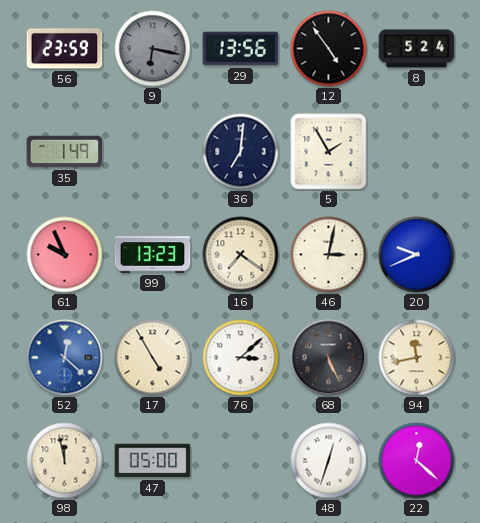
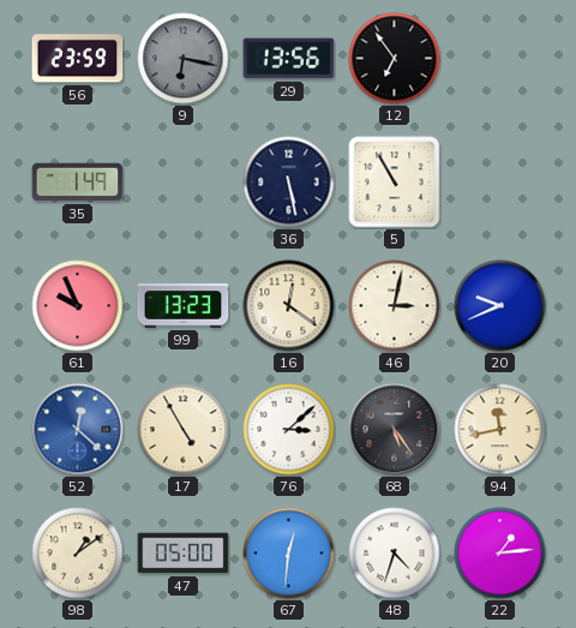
12: 4:54 -> 6:54
8: 5:24 -> none
36: 7:01 -> 5:28
5: 1:55 -> 10:55
16: 7:21 -> 12:21
68: 5:26 -> 5:24
98: 11:58 -> 1:09
67: none -> 12:31
48: 12:33 -> 4:33
22: 12:22 -> 1:14
